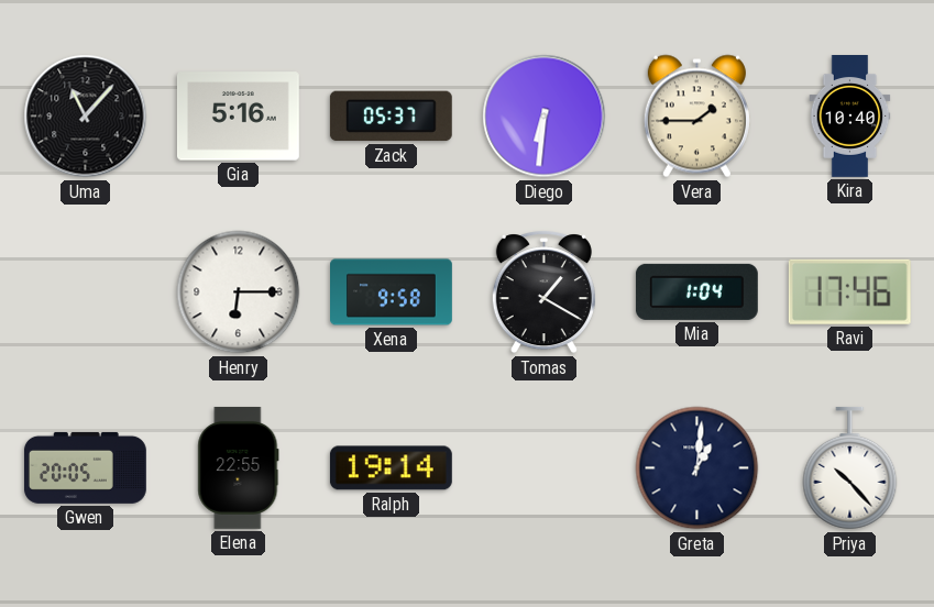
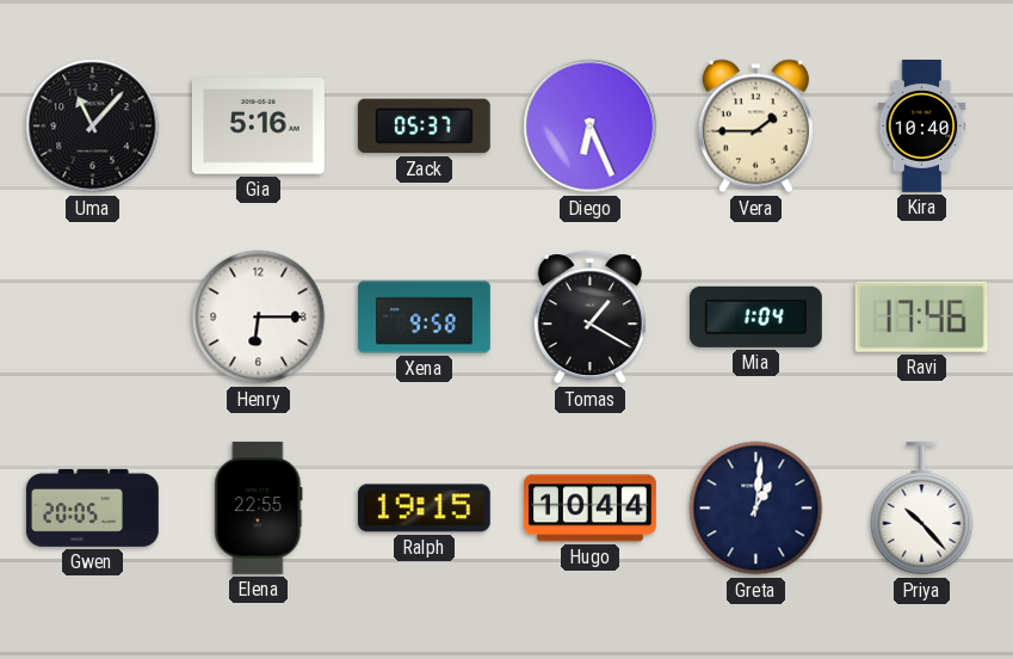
Diego: 6:31 -> 6:26
Ralph: 19:14 -> 19:15
Hugo: none -> 10:44
